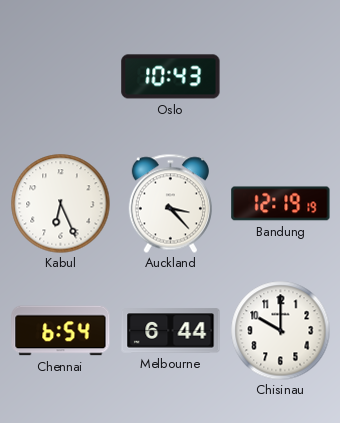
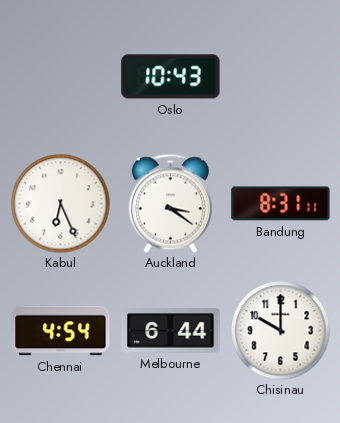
Auckland: 3:23 -> 3:21
Bandung: 12:19 -> 8:31
Chennai: 6:54 -> 4:54
